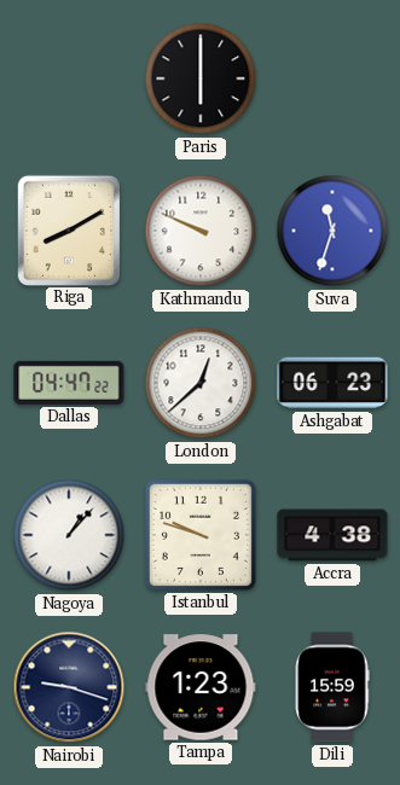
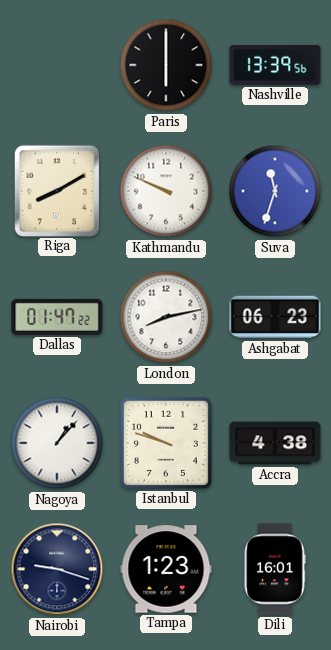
Nashville: none -> 13:39
Dallas: 04:47 -> 01:47
London: 12:38 -> 8:13
Dili: 15:59 -> 16:01
